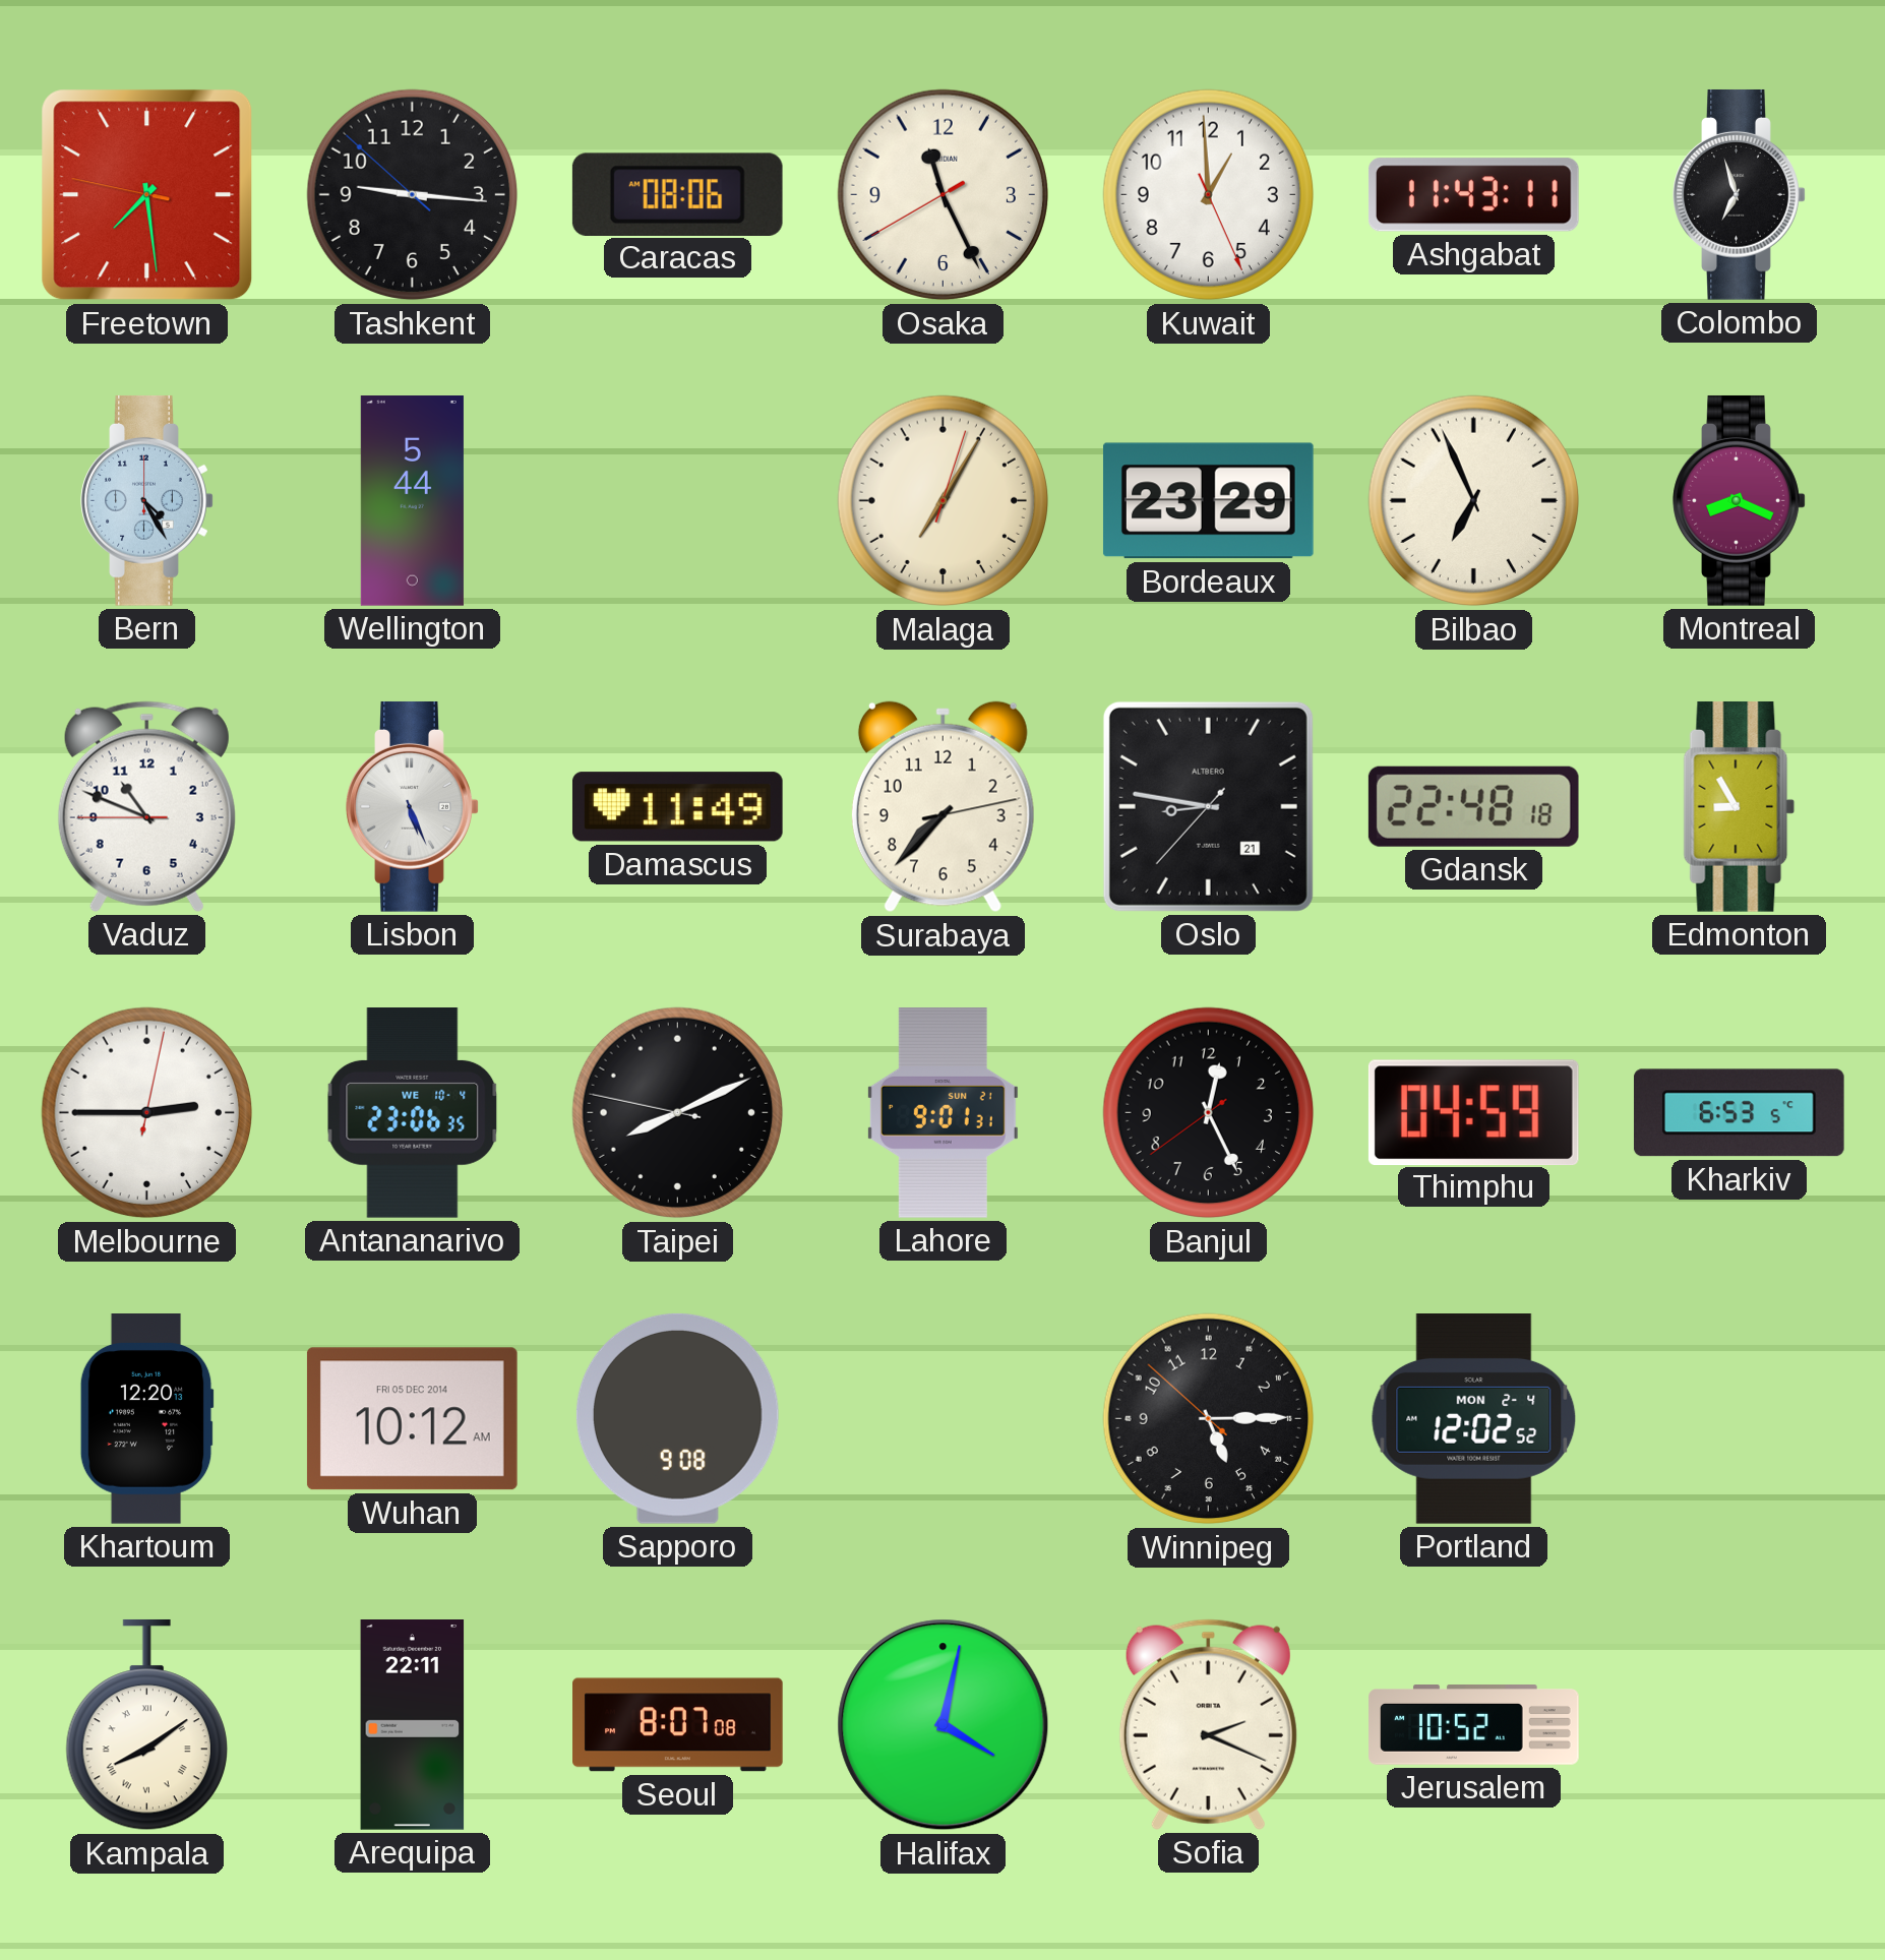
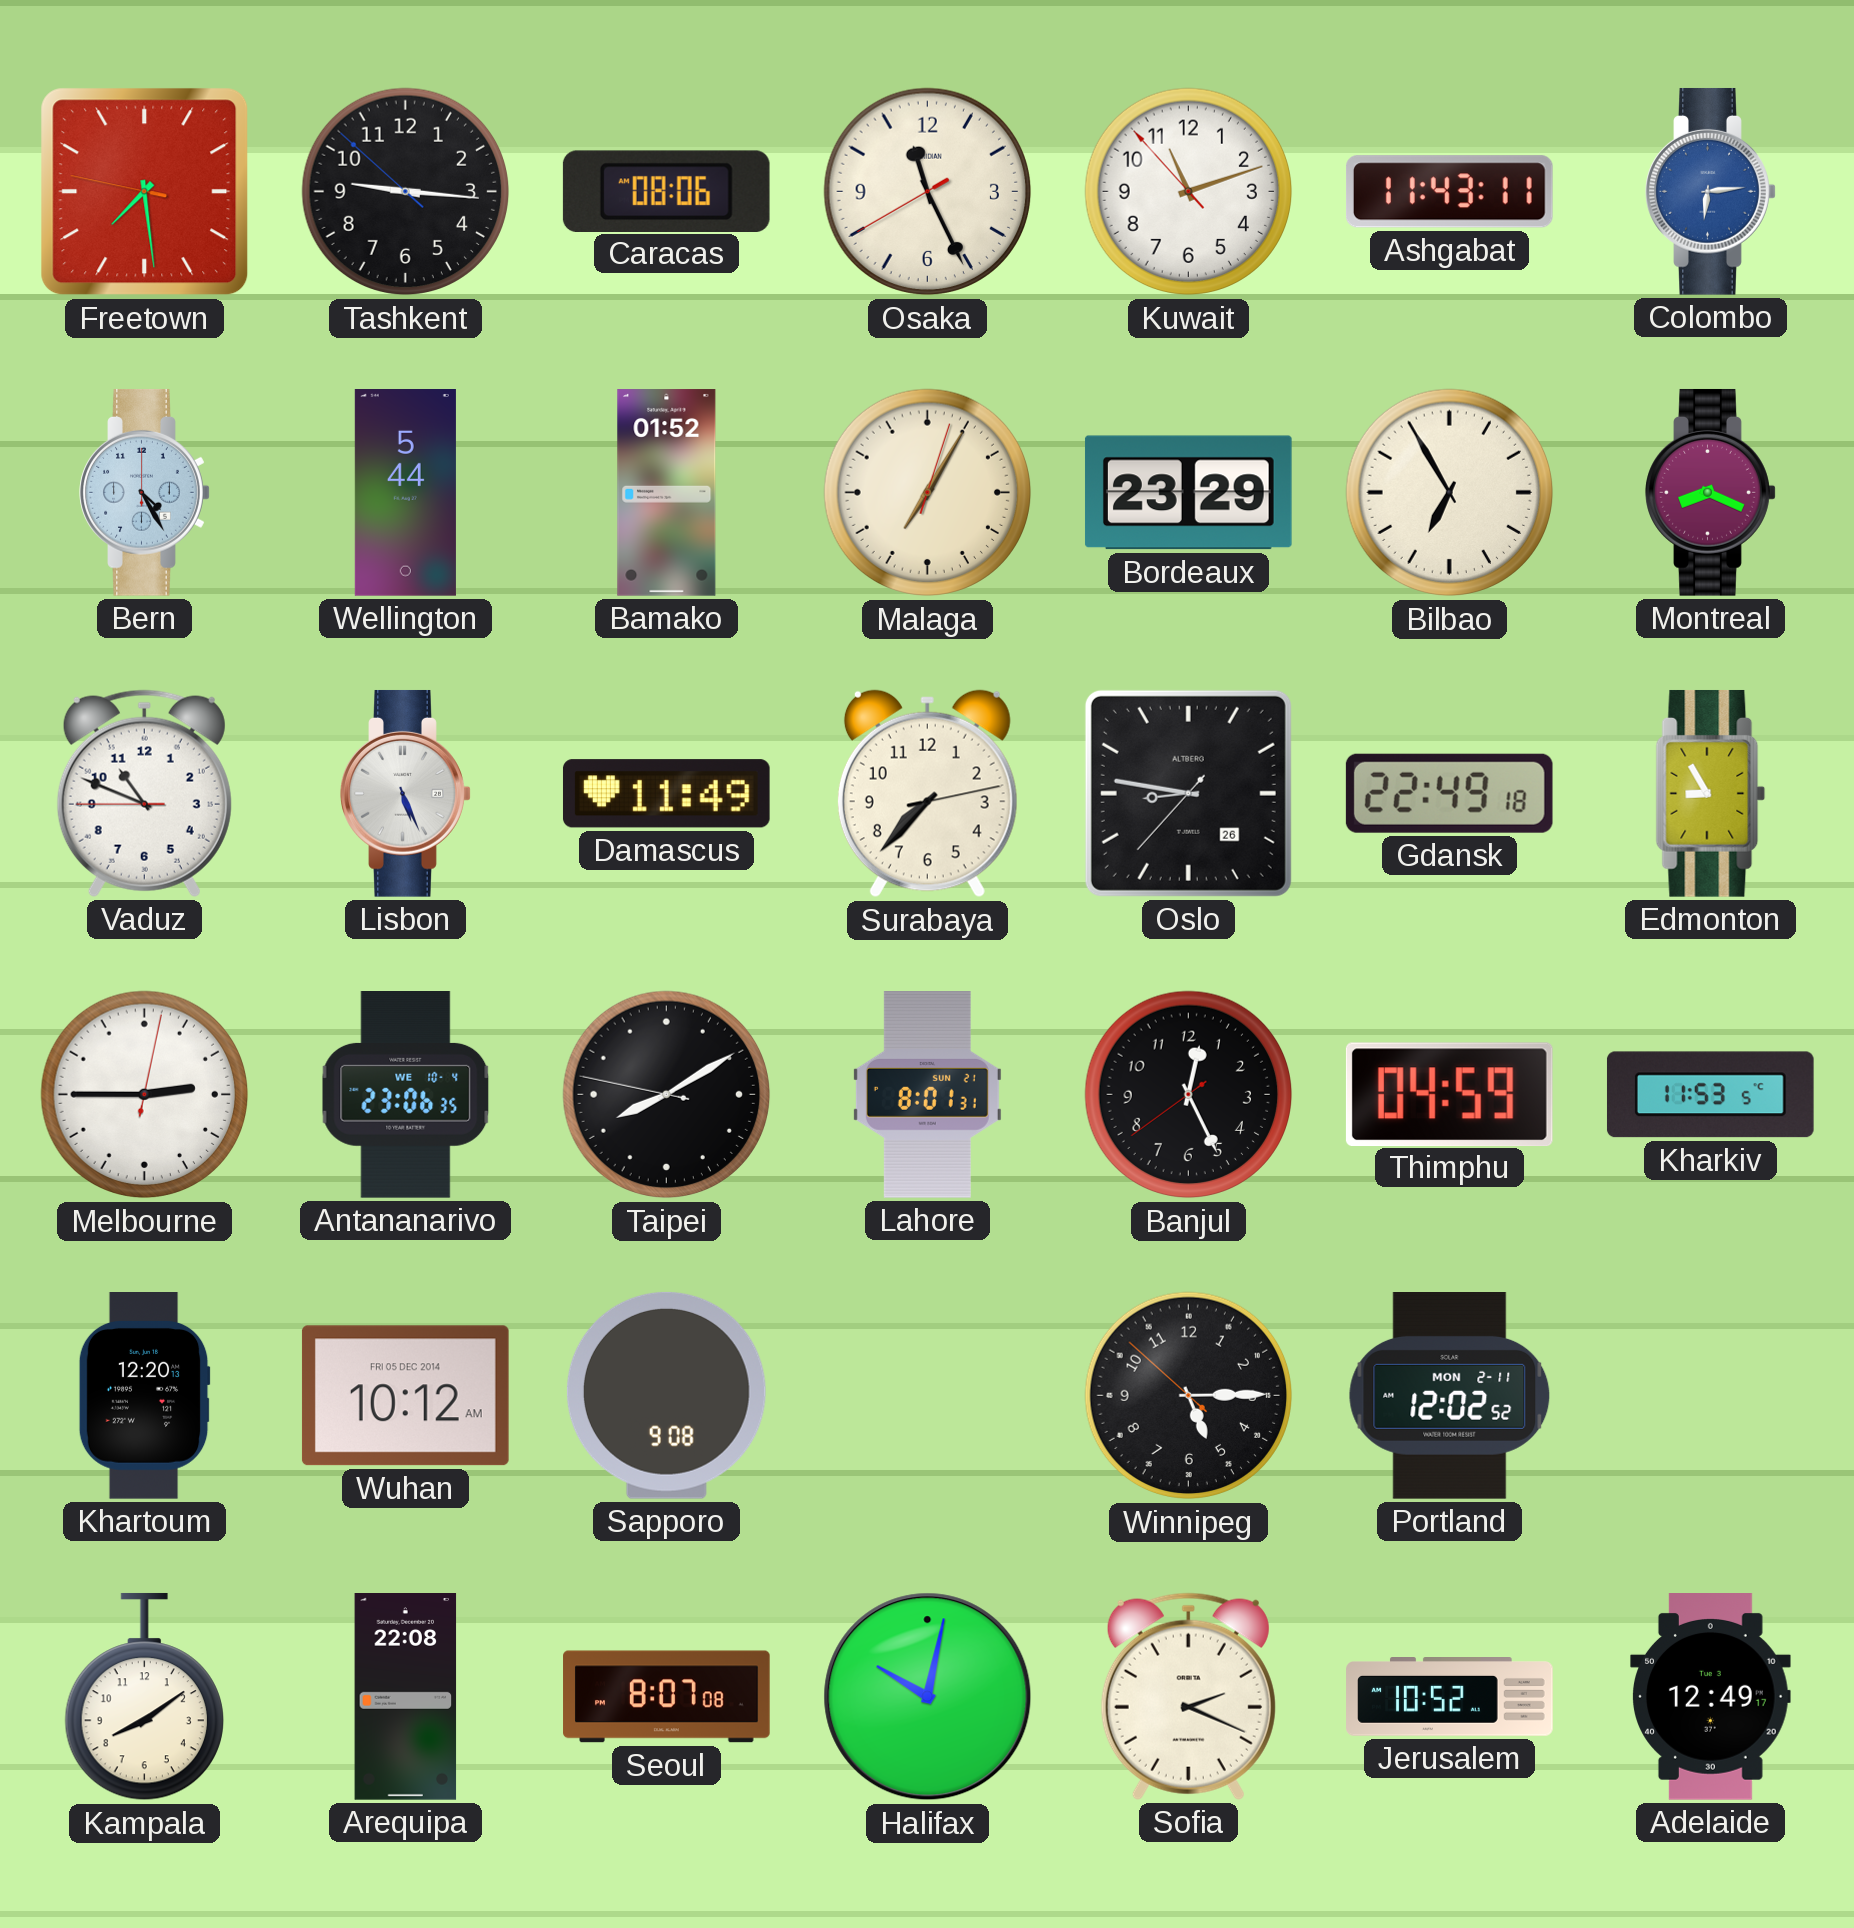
Kuwait: 12:59 -> 11:11
Colombo: 6:57 -> 6:14
Colombo dial: black -> blue
Bamako: none -> 01:52
Bilbao: 6:56 -> 6:55
Oslo date: 21 -> 26
Gdansk: 22:48 -> 22:49
Taipei: 8:10 -> 8:09
Lahore: 9:01 -> 8:01
Kharkiv: 6:53 -> 11:53
Portland date: MON 2-4 -> MON 2-11
Kampala numerals: Roman -> Arabic
Arequipa: 22:11 -> 22:08
Halifax: 4:02 -> 10:02
Adelaide: none -> 12:49
